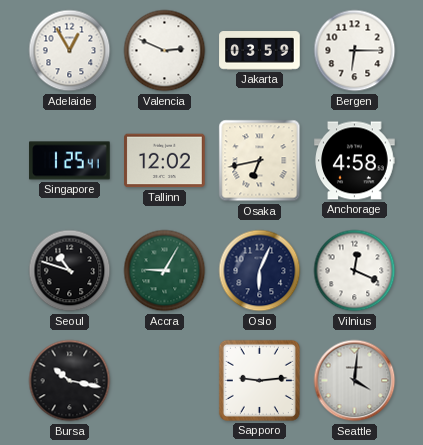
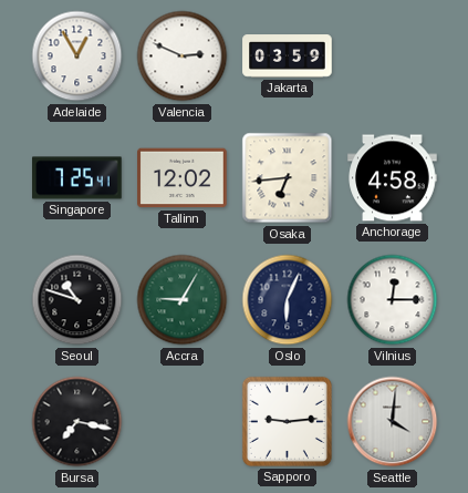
Bergen: 6:15 -> none
Singapore: 1:25 -> 7:25
Osaka: 6:43 -> 6:44
Vilnius: 12:19 -> 12:15
Bursa: 10:17 -> 7:17
